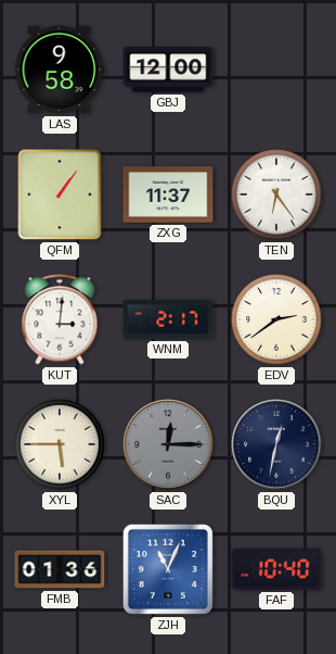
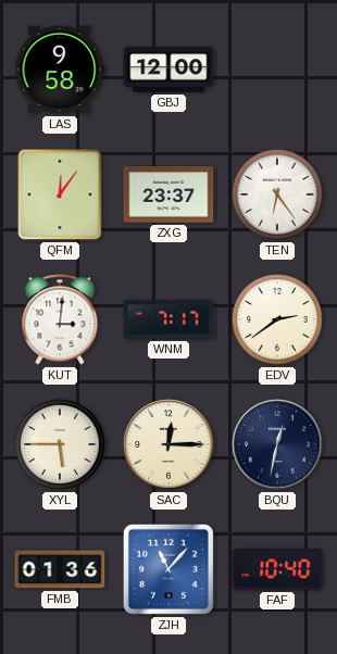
QFM: 1:06 -> 12:06
ZXG: 11:37 -> 23:37
WNM: 2:17 -> 7:17
SAC dial: grey -> cream
ZJH: 11:04 -> 11:07
